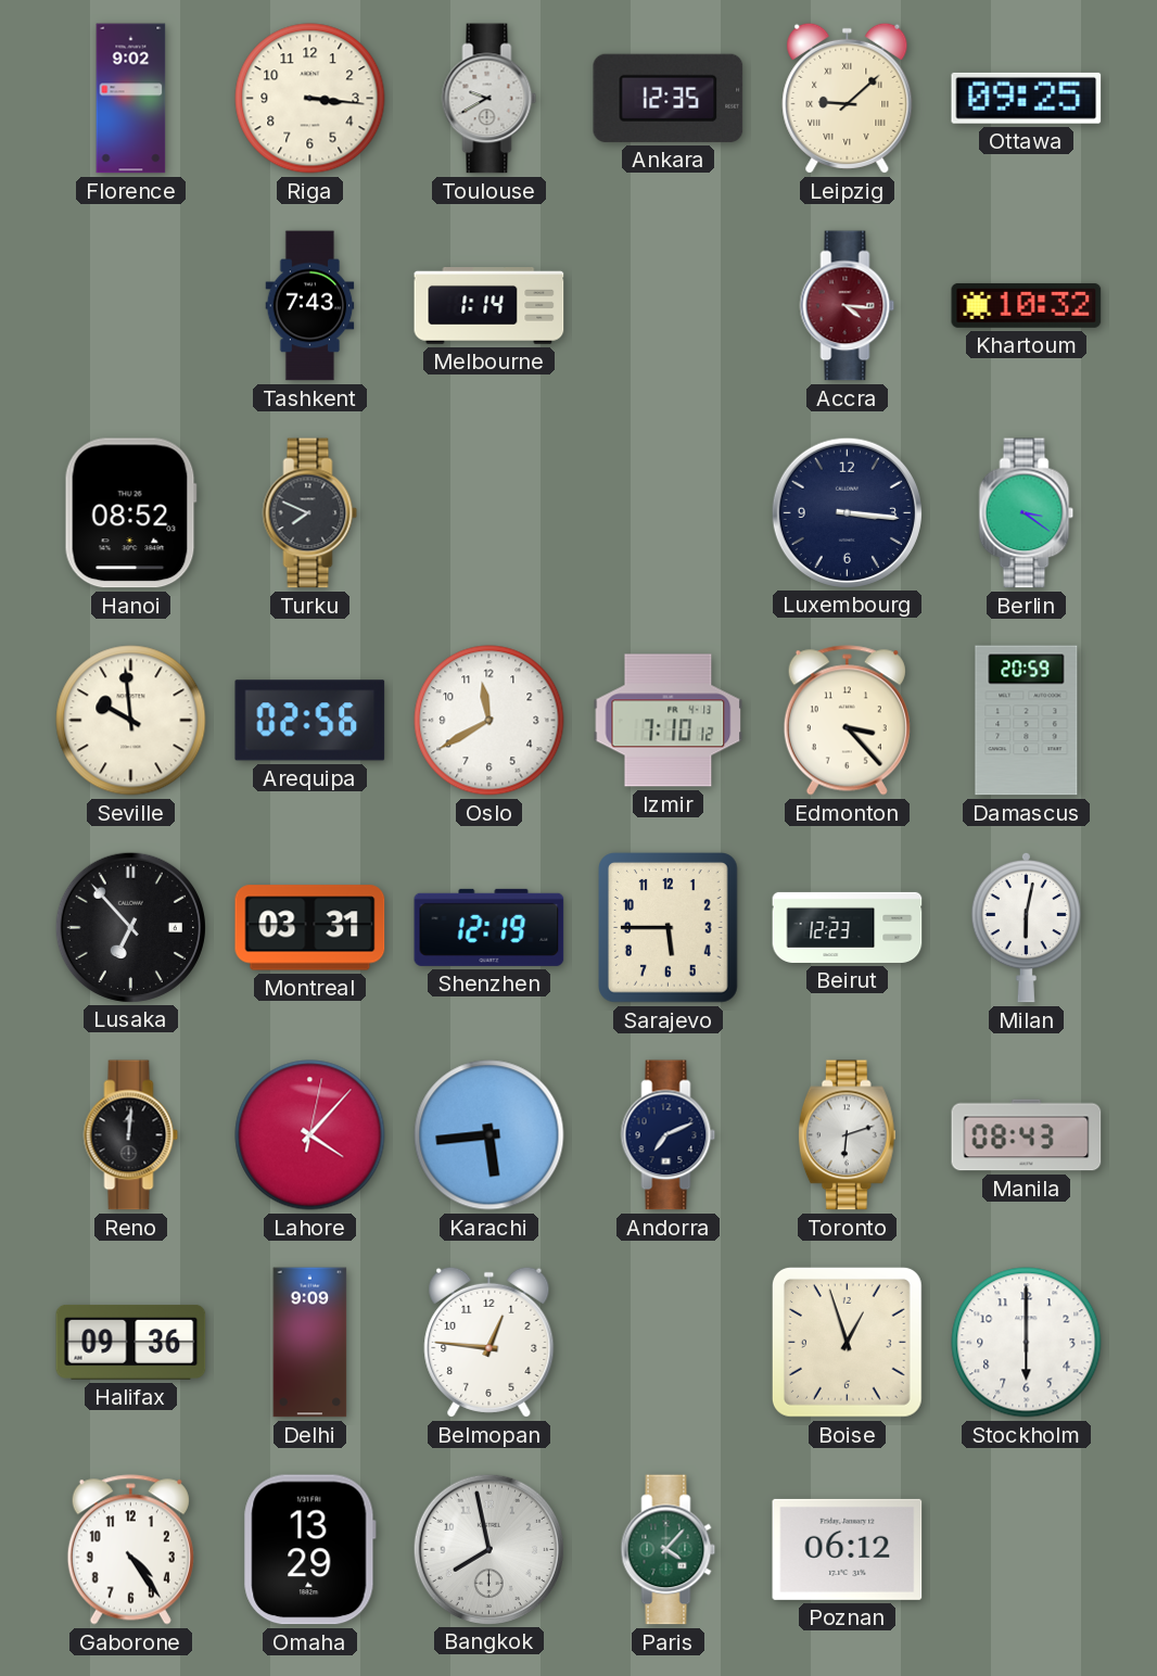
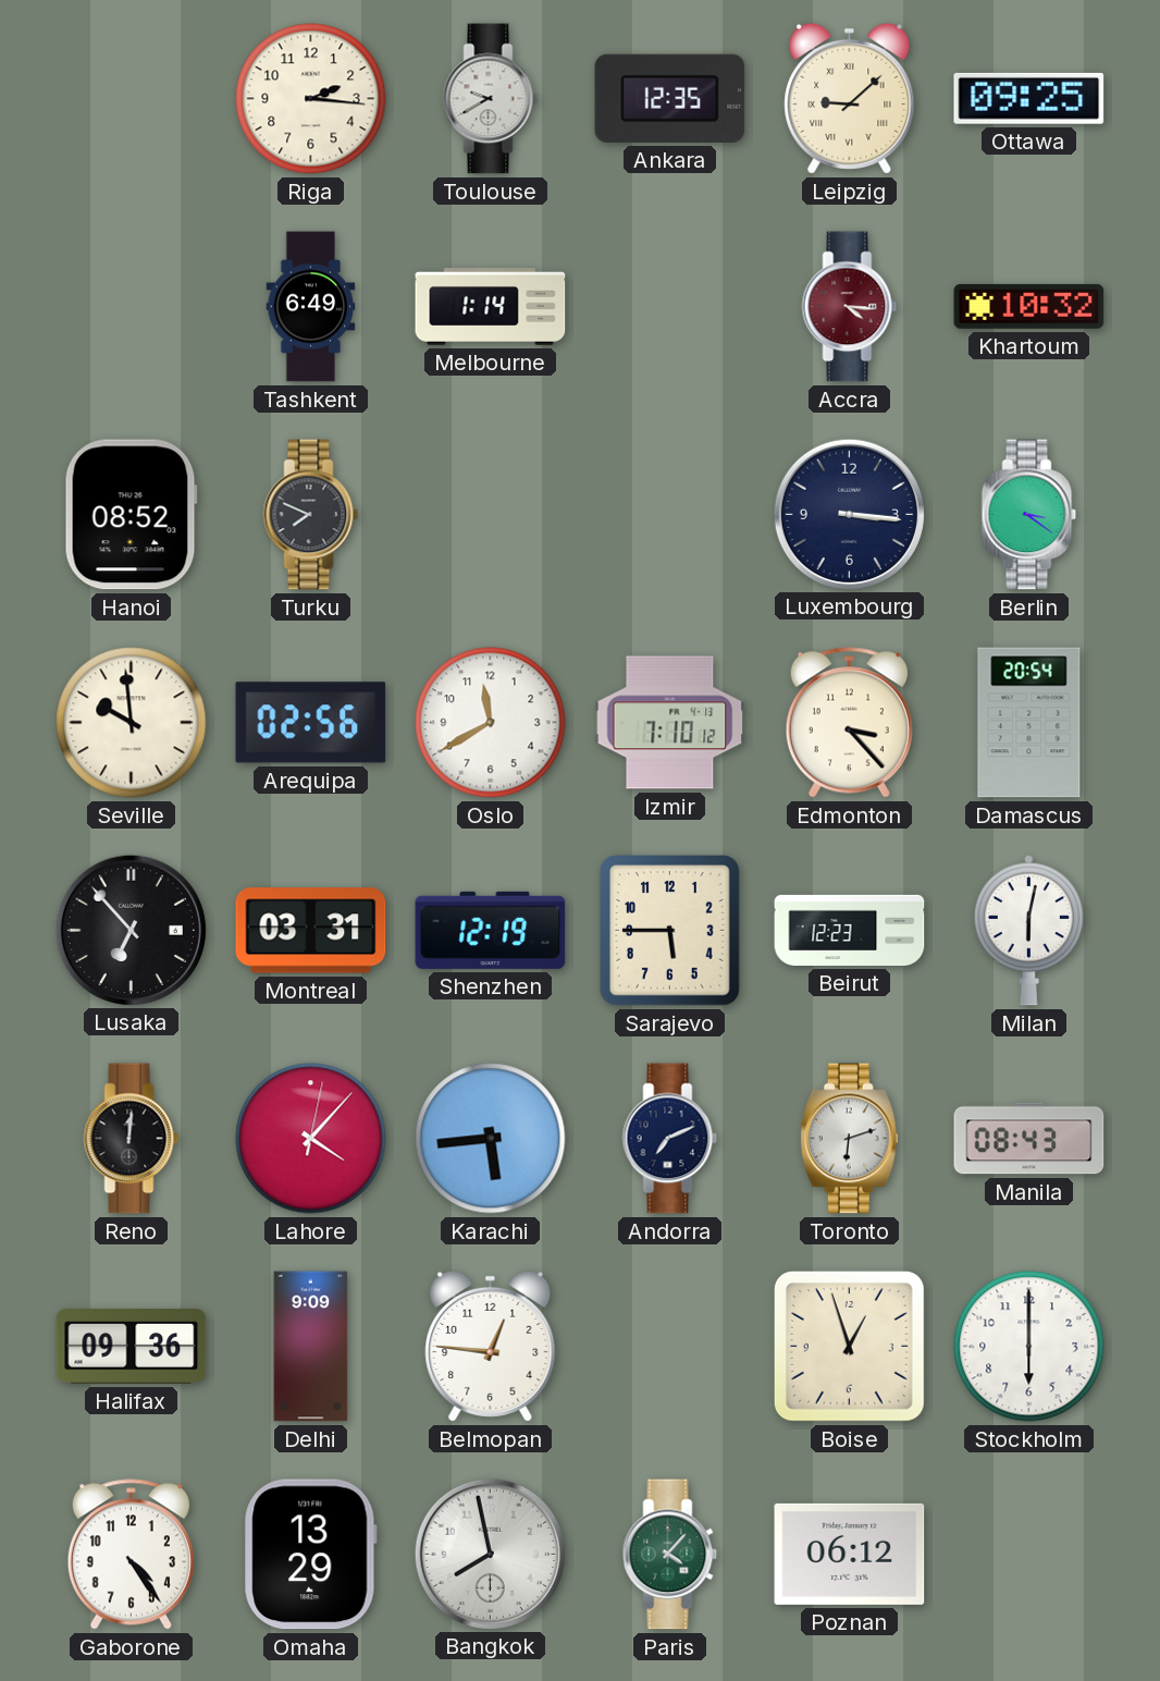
Florence: 9:02 -> none
Riga: 3:16 -> 2:16
Tashkent: 7:43 -> 6:49
Damascus: 20:59 -> 20:54
